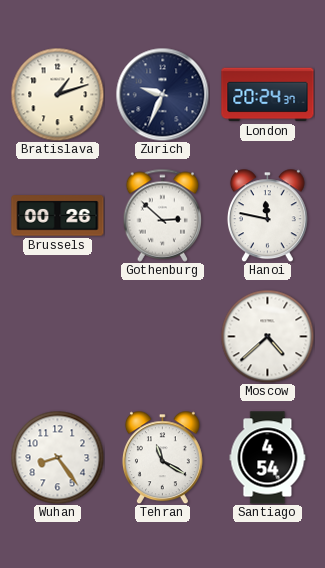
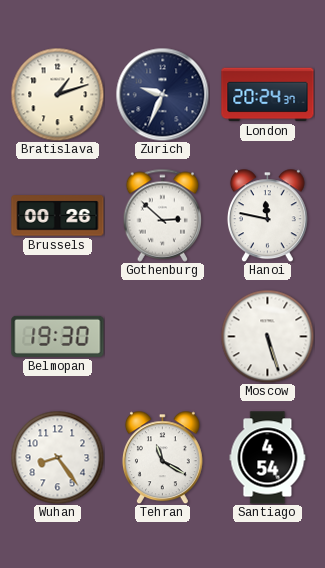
Belmopan: none -> 19:30
Moscow: 4:38 -> 5:27
